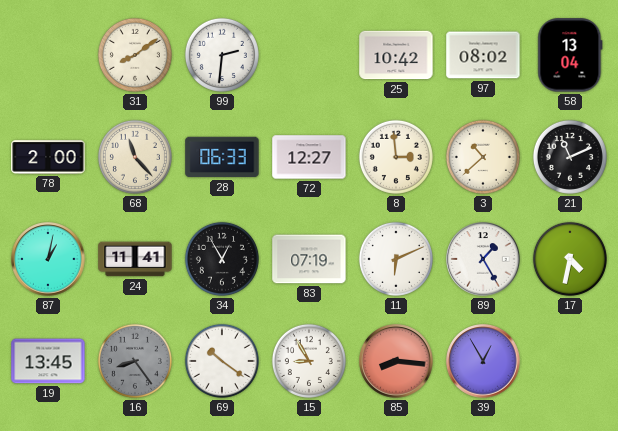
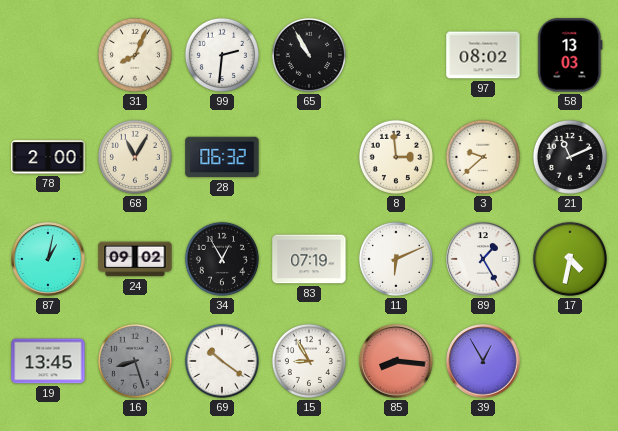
31: 8:09 -> 8:04
65: none -> 10:55
25: 10:42 -> none
58: 13:04 -> 13:03
68: 11:23 -> 11:05
28: 06:33 -> 06:32
72: 12:27 -> none
3: 10:38 -> 9:38
24: 11:41 -> 09:02
16: 8:24 -> 8:27
